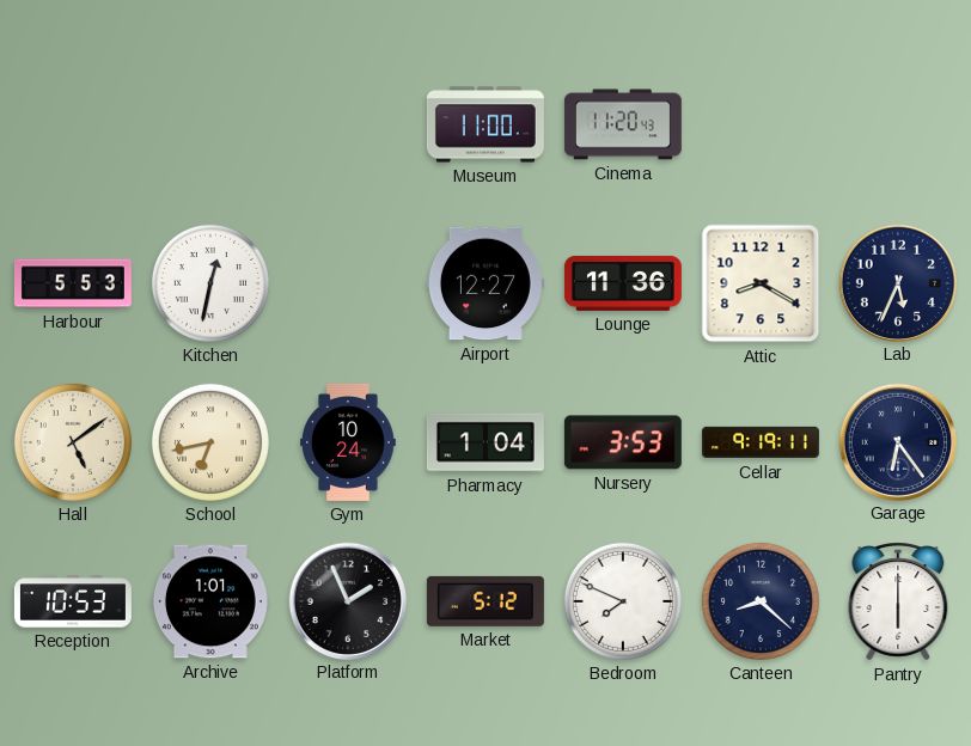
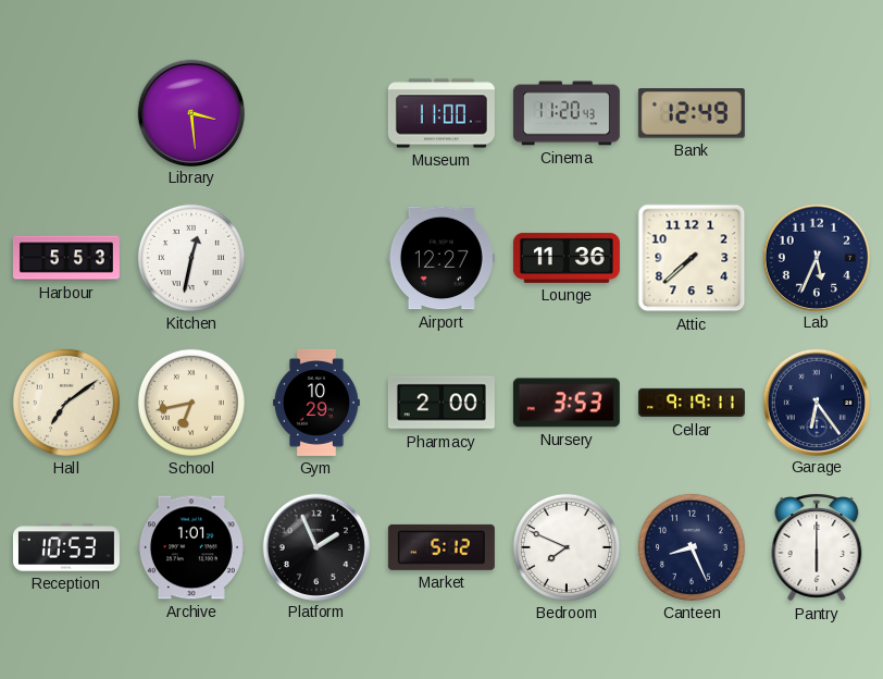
Library: none -> 3:29
Bank: none -> 12:49
Attic: 8:20 -> 7:38
Hall: 5:09 -> 7:09
Gym: 10:24 -> 10:29
Pharmacy: 1:04 -> 2:00
Canteen: 8:22 -> 8:26
